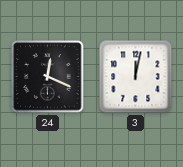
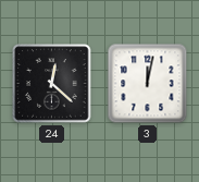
24: 12:19 -> 12:22
